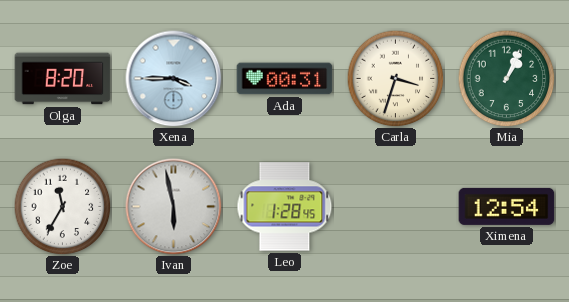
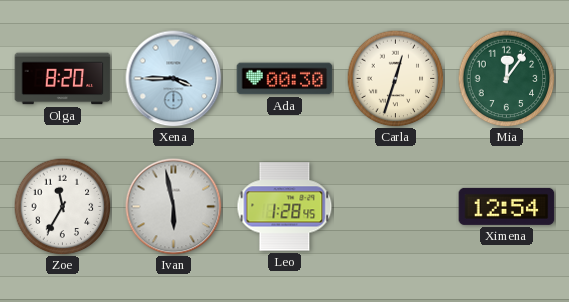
Ada: 00:31 -> 00:30
Carla: 3:33 -> 12:33
Mia: 1:04 -> 12:06
